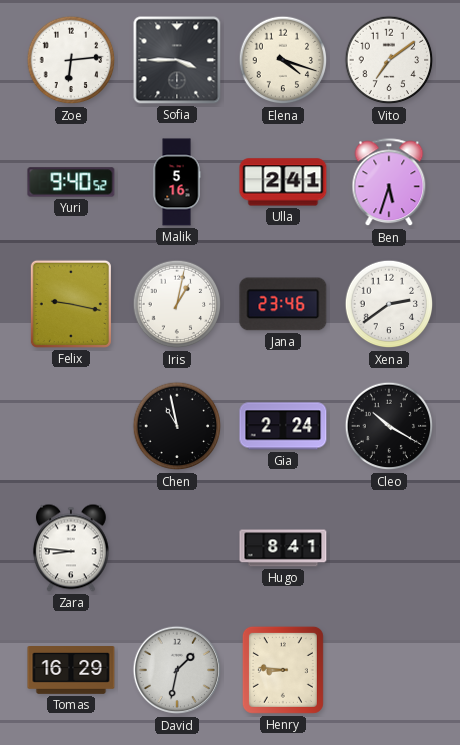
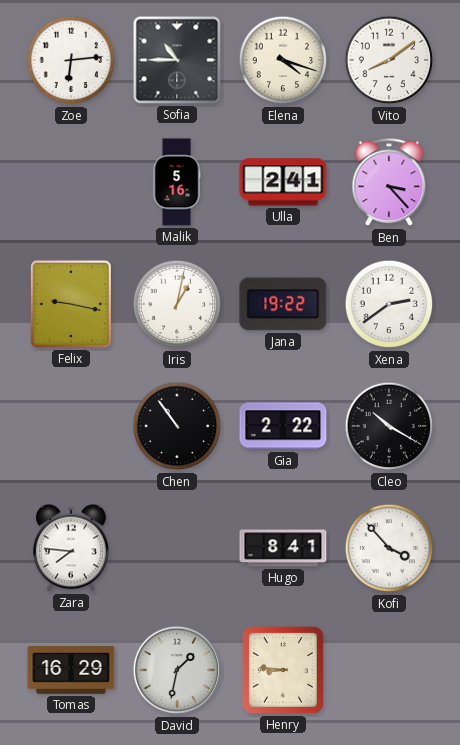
Sofia: 3:45 -> 10:45
Vito: 7:09 -> 8:09
Yuri: 9:40 -> none
Ben: 5:33 -> 3:23
Jana: 23:46 -> 19:22
Chen: 10:58 -> 10:54
Gia: 2:24 -> 2:22
Zara: 8:46 -> 7:46
Kofi: none -> 3:53
